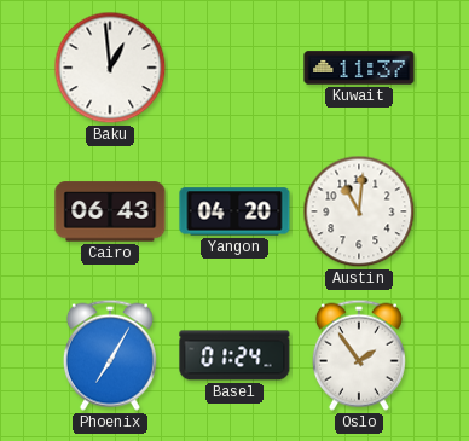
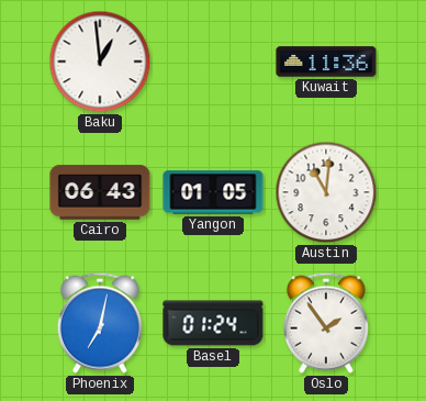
Kuwait: 11:37 -> 11:36
Yangon: 04:20 -> 01:05
Phoenix: 7:05 -> 7:02
